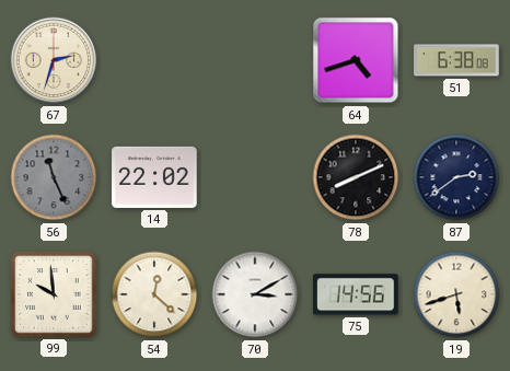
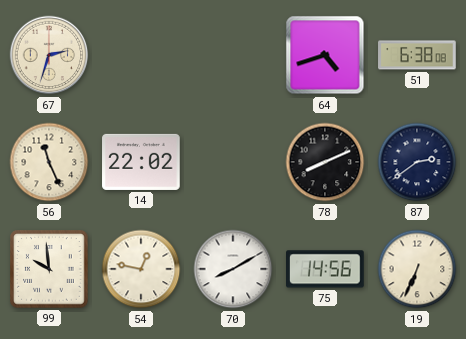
56 dial: grey -> cream
54: 12:22 -> 12:47
70: 3:10 -> 8:10
19: 5:42 -> 6:34
